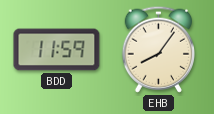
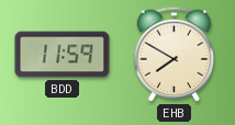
EHB: 8:06 -> 7:50
